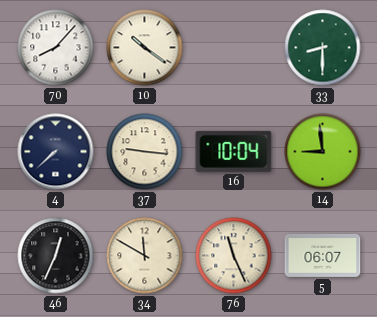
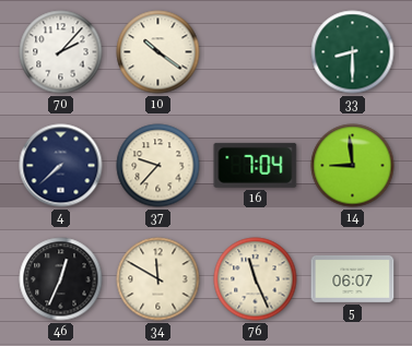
70: 8:07 -> 2:07
37: 9:16 -> 9:37
16: 10:04 -> 7:04
